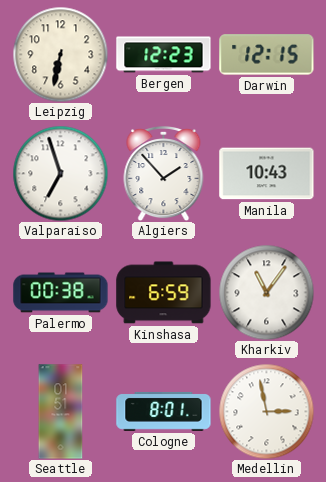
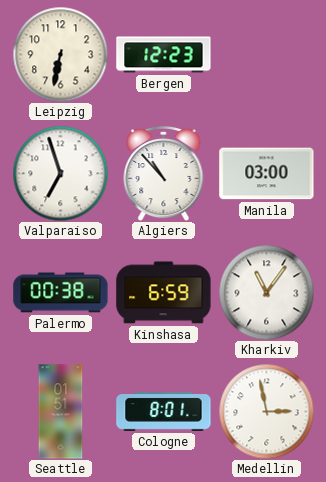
Darwin: 12:15 -> none
Algiers: 1:53 -> 10:53
Manila: 10:43 -> 03:00
